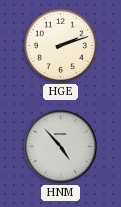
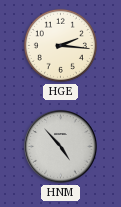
HGE: 2:12 -> 2:16
